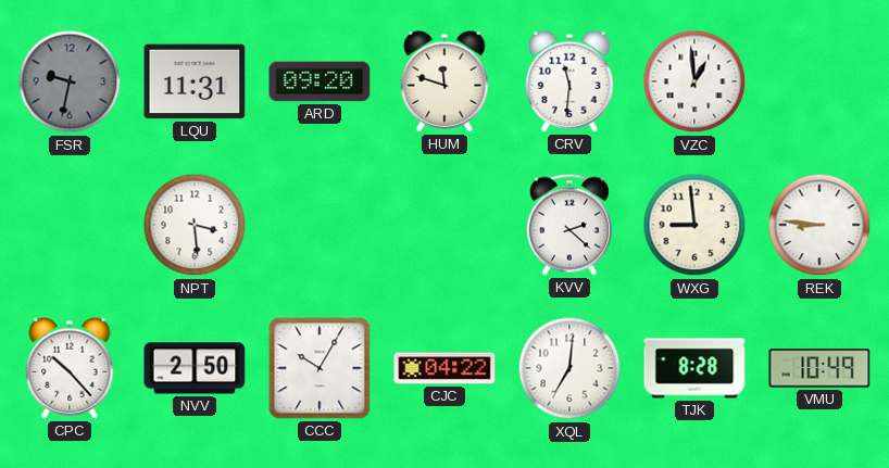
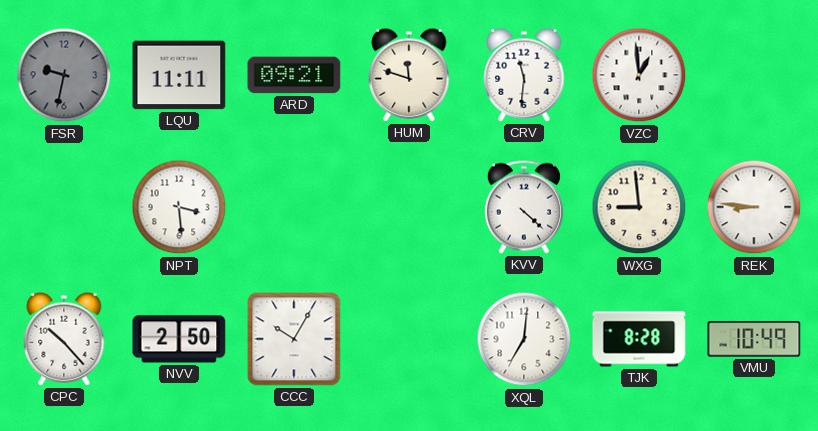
LQU: 11:31 -> 11:11
ARD: 09:20 -> 09:21
KVV: 2:22 -> 4:22
CJC: 04:22 -> none
